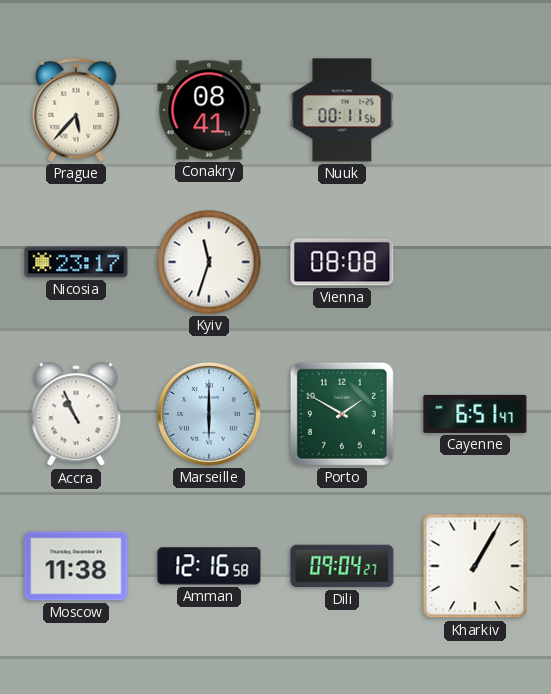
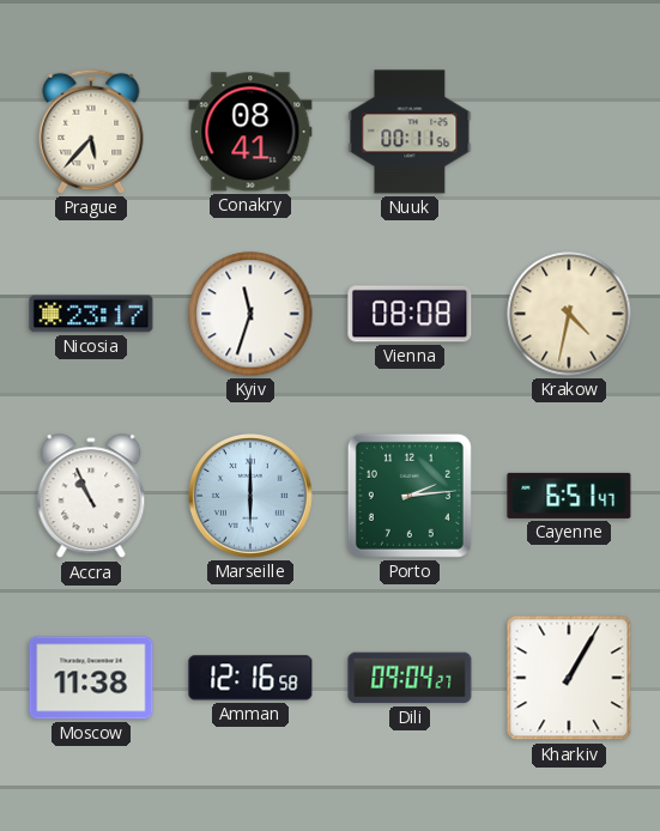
Krakow: none -> 4:32
Porto: 1:50 -> 2:14
